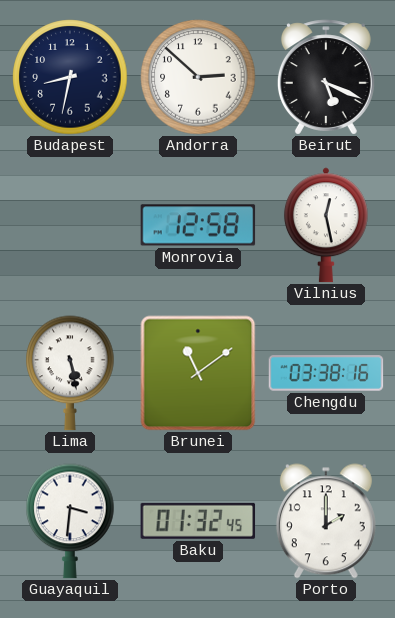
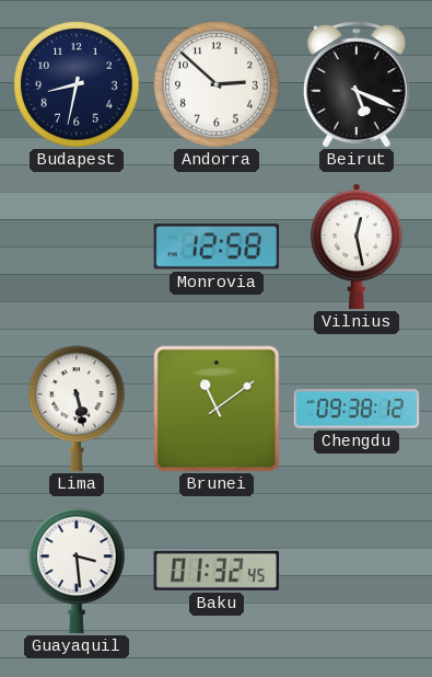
Chengdu: 03:38 -> 09:38
Guayaquil: 3:31 -> 3:29
Porto: 2:00 -> none
